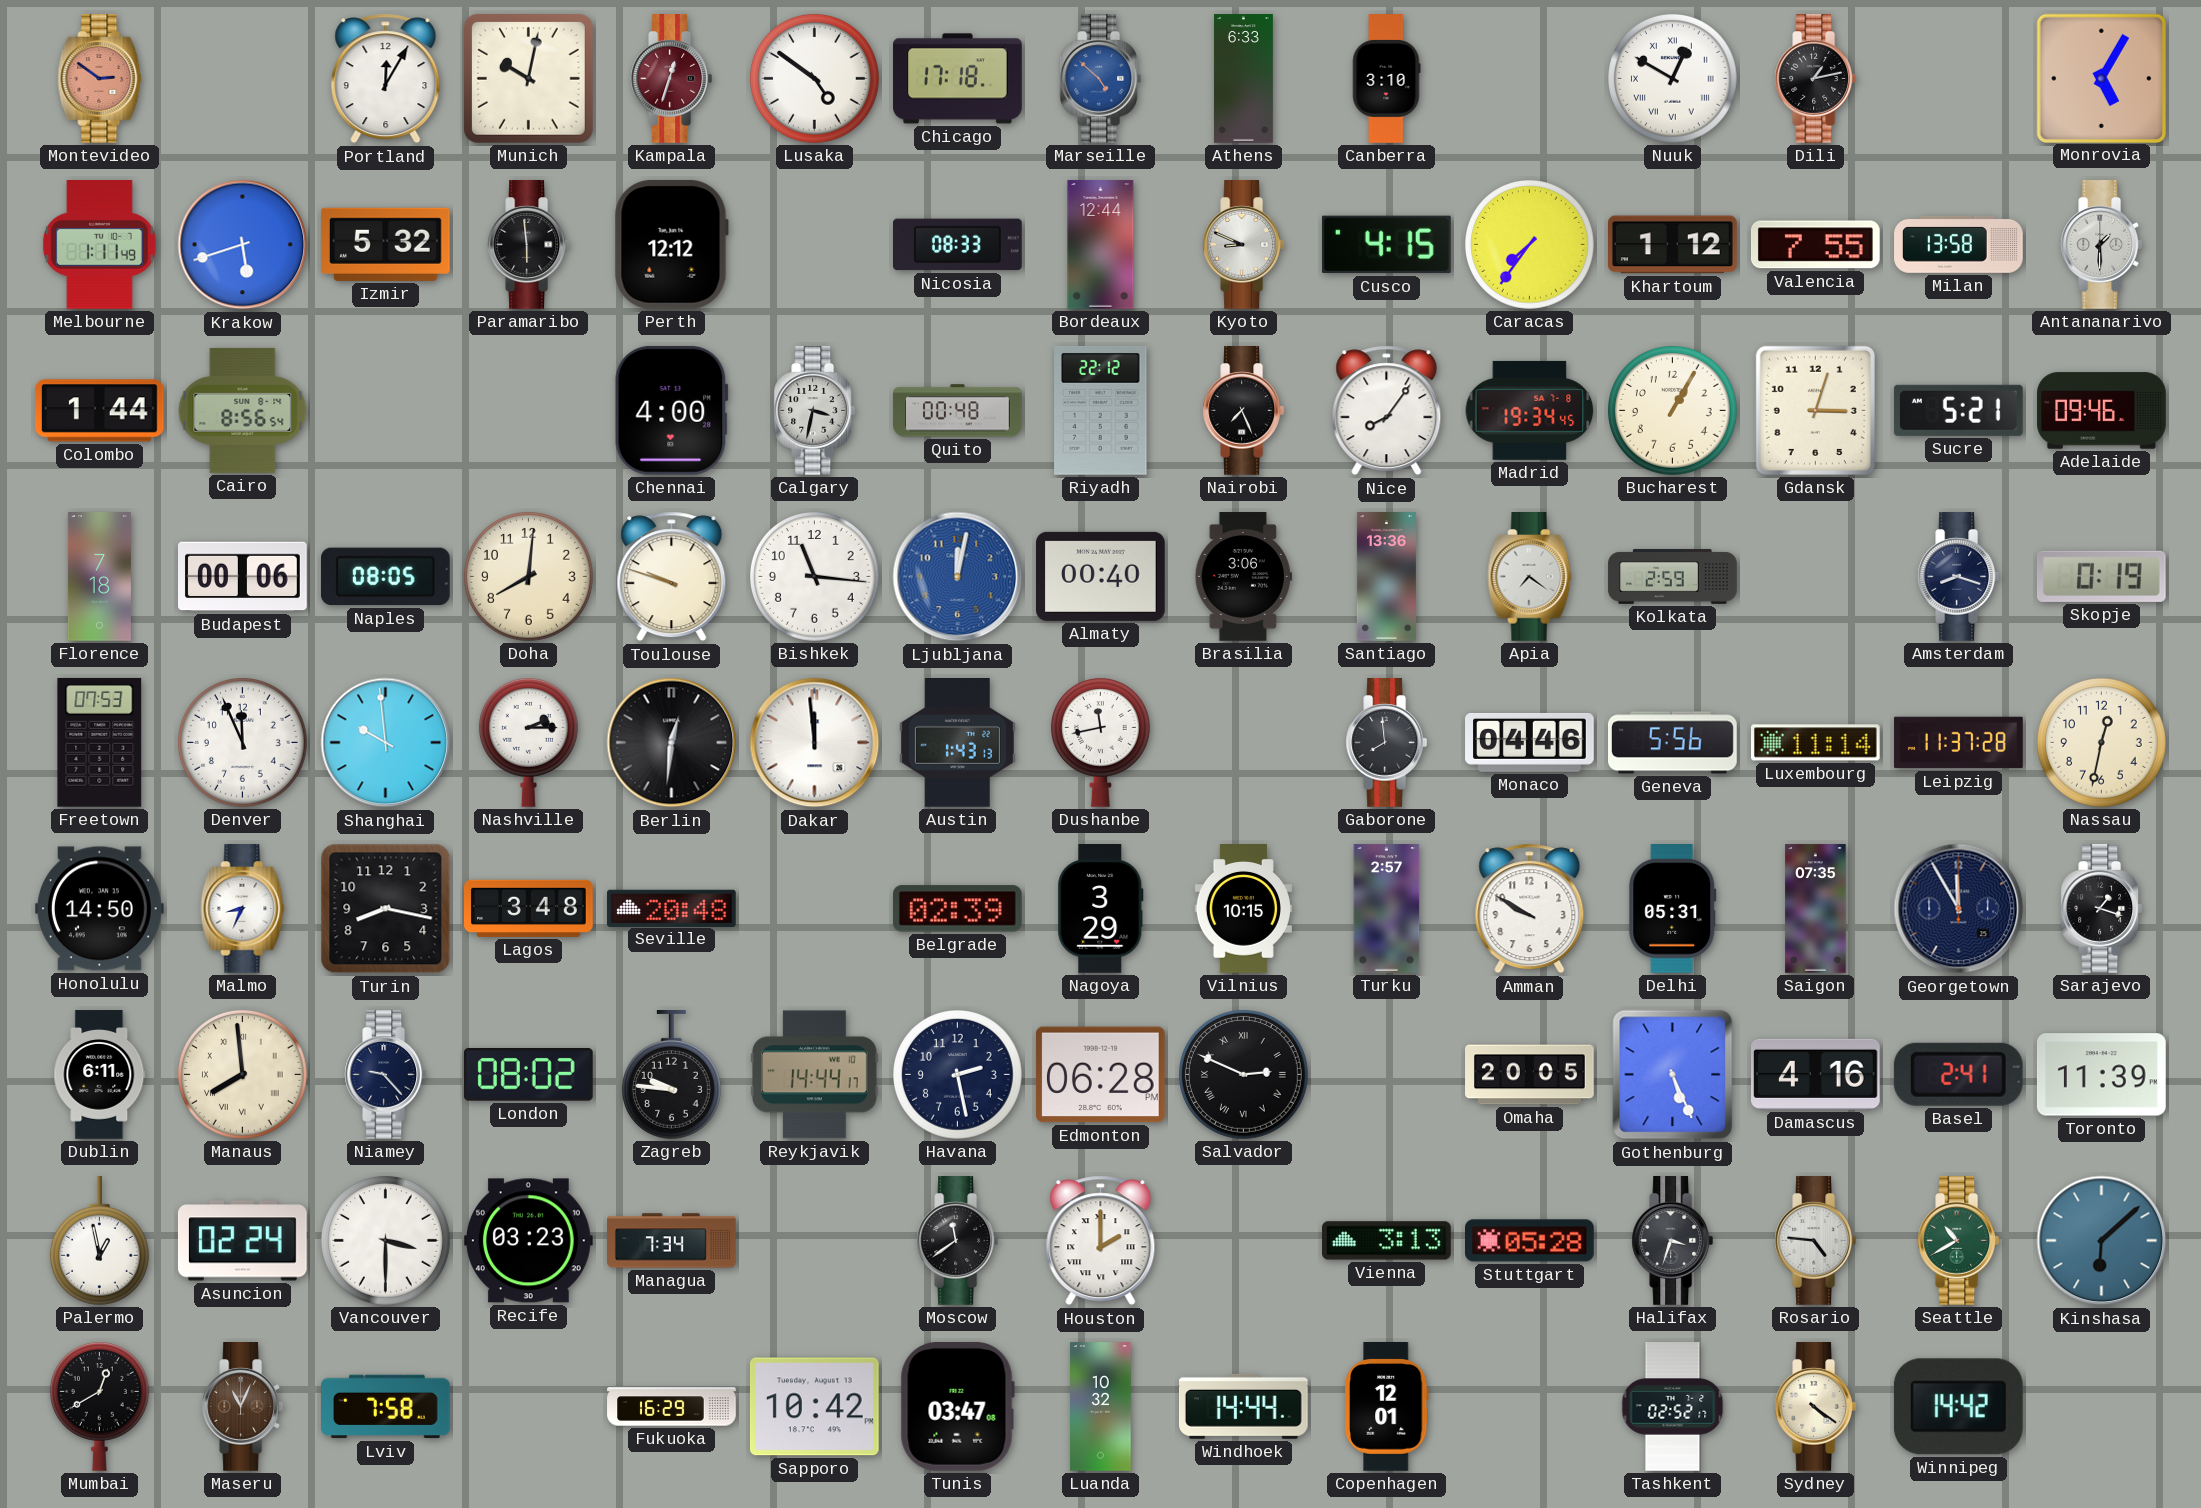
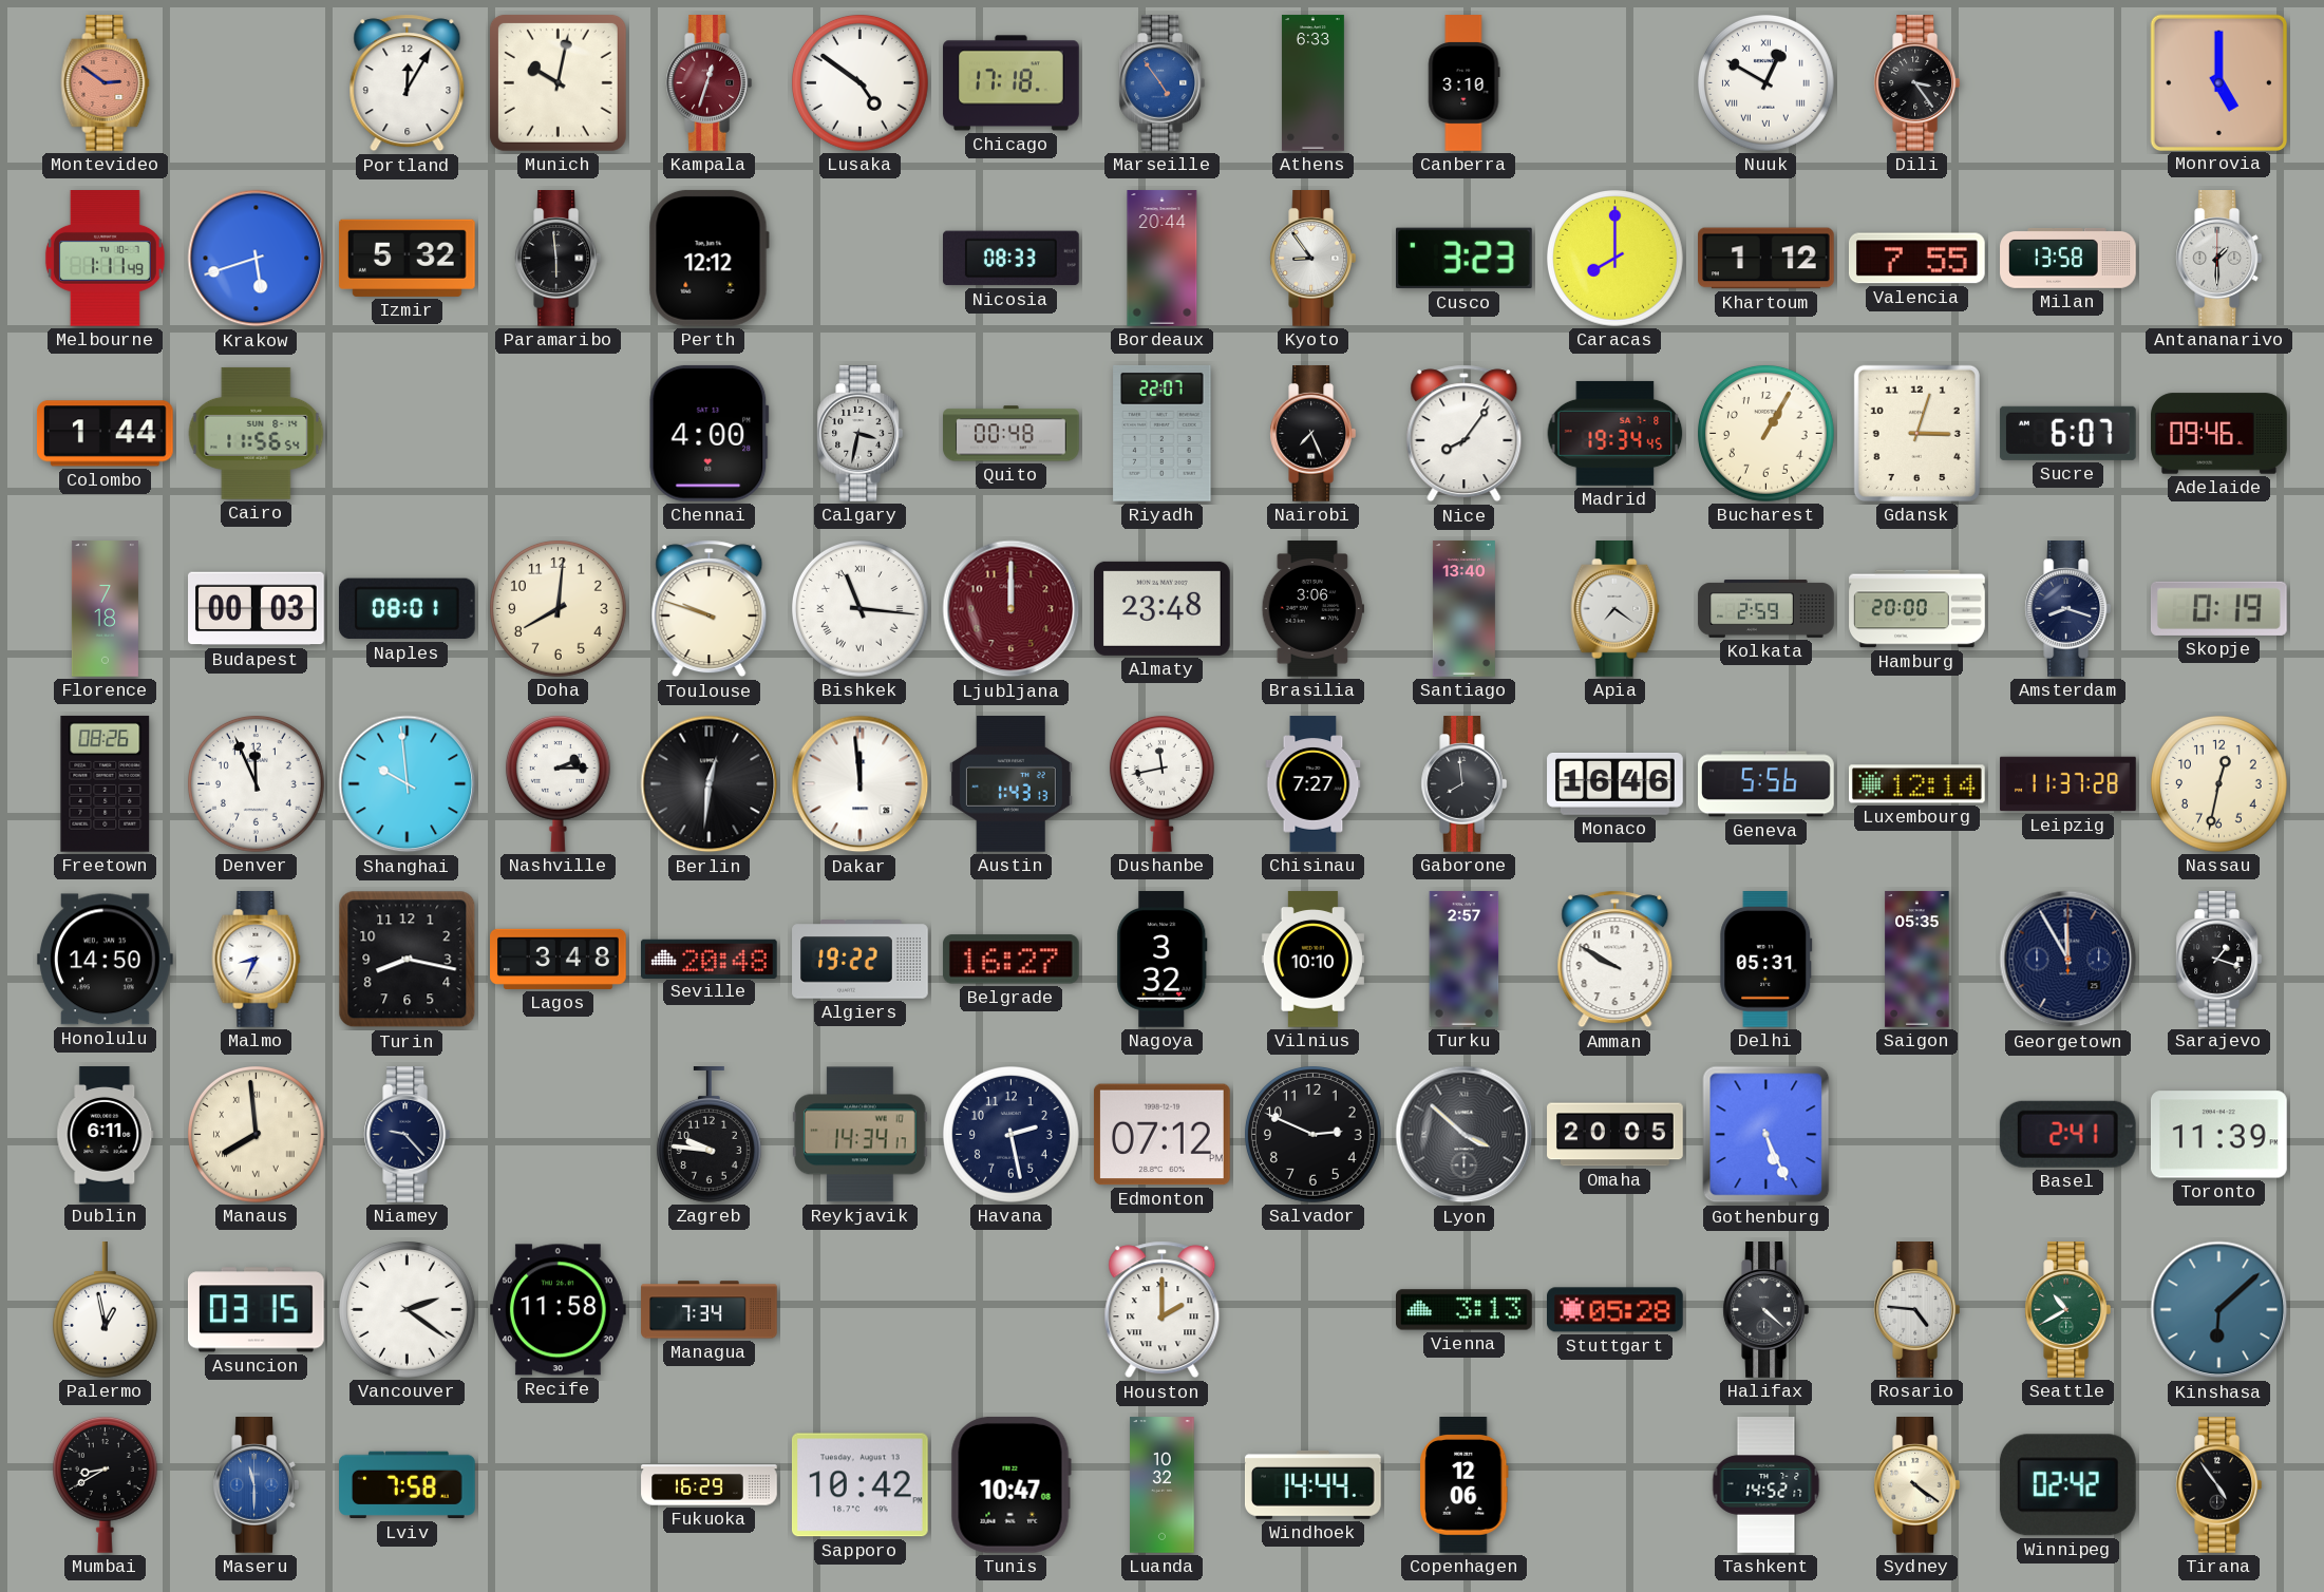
Marseille: 4:52 -> 4:54
Dili: 1:13 -> 3:24
Monrovia: 5:05 -> 5:00
Bordeaux: 12:44 -> 20:44
Kyoto: 8:49 -> 8:54
Cusco: 4:15 -> 3:23
Caracas: 7:36 -> 8:00
Cairo: 8:56 -> 11:56
Riyadh: 22:12 -> 22:07
Sucre: 5:21 -> 6:07
Budapest: 00:06 -> 00:03
Naples: 08:05 -> 08:01
Bishkek numerals: Arabic -> Roman
Ljubljana: 12:02 -> 12:00
Ljubljana dial: blue -> burgundy
Almaty: 00:40 -> 23:48
Santiago: 13:36 -> 13:40
Hamburg: none -> 20:00
Freetown: 07:53 -> 08:26
Chisinau: none -> 7:27
Monaco: 04:46 -> 16:46
Luxembourg: 11:14 -> 12:14
Algiers: none -> 19:22
Belgrade: 02:39 -> 16:27
Nagoya: 3:29 -> 3:32
Vilnius: 10:15 -> 10:10
Saigon: 07:35 -> 05:35
London: 08:02 -> none
Reykjavik: 14:44 -> 14:34
Edmonton: 06:28 -> 07:12
Salvador numerals: Roman -> Arabic
Lyon: none -> 3:52
Damascus: 4:16 -> none
Asuncion: 02:24 -> 03:15
Vancouver: 3:30 -> 2:21
Recife: 03:23 -> 11:58
Moscow: 11:39 -> none
Halifax: 3:33 -> 4:22
Mumbai: 12:40 -> 8:40
Maseru: 11:04 -> 11:30
Maseru dial: brown -> blue
Tunis: 03:47 -> 10:47
Copenhagen: 12:01 -> 12:06
Tashkent: 02:52 -> 14:52
Winnipeg: 14:42 -> 02:42
Tirana: none -> 4:54
